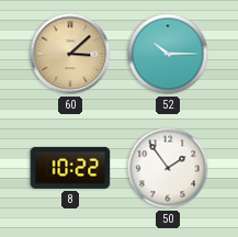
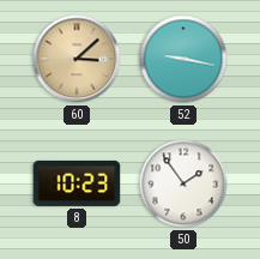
52: 10:15 -> 9:17
8: 10:22 -> 10:23
